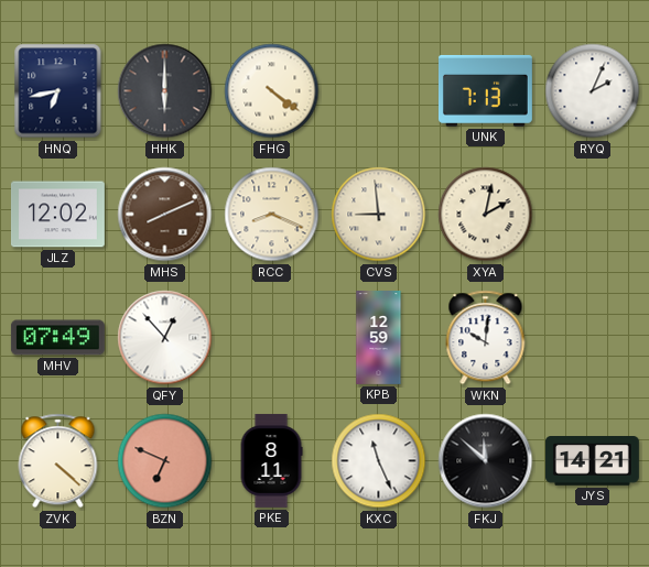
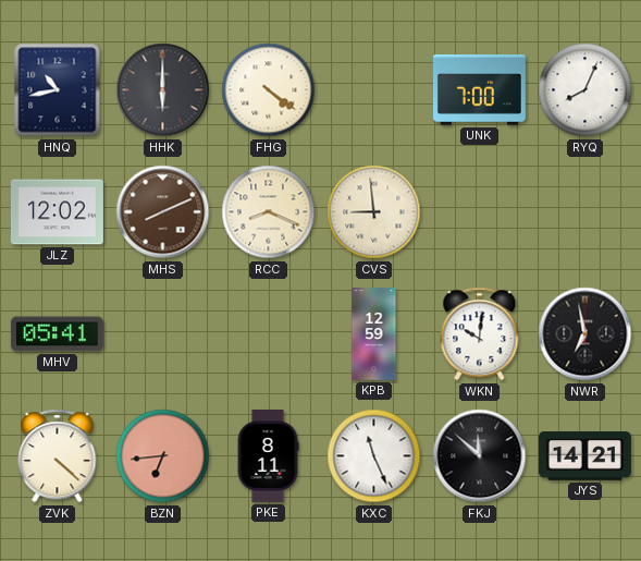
HNQ: 6:43 -> 10:43
UNK: 7:13 -> 7:00
RYQ: 2:04 -> 8:04
XYA: 2:02 -> none
MHV: 07:49 -> 05:41
QFY: 12:53 -> none
NWR: none -> 6:58
BZN: 6:49 -> 6:44
